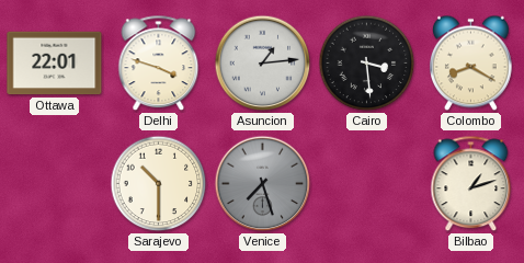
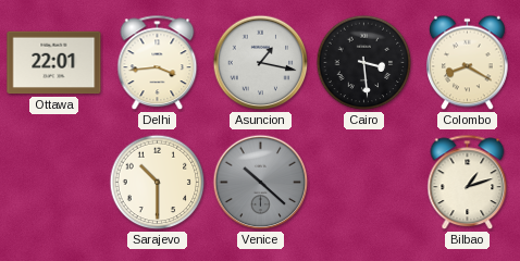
Delhi: 3:48 -> 3:44
Asuncion: 1:14 -> 1:17
Venice: 7:27 -> 10:22
